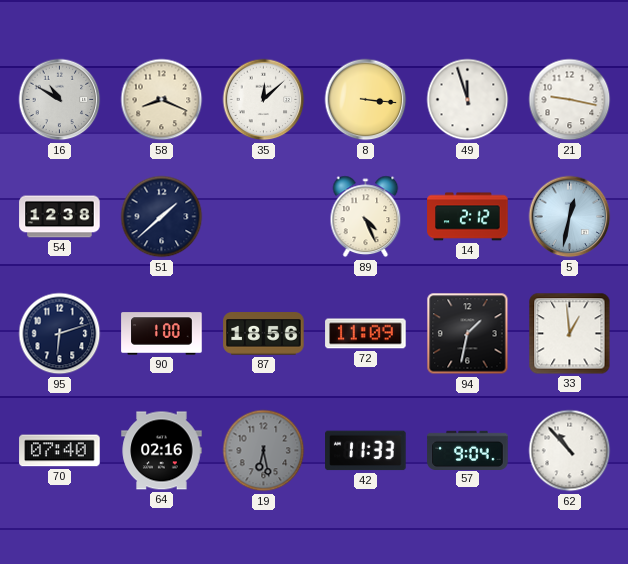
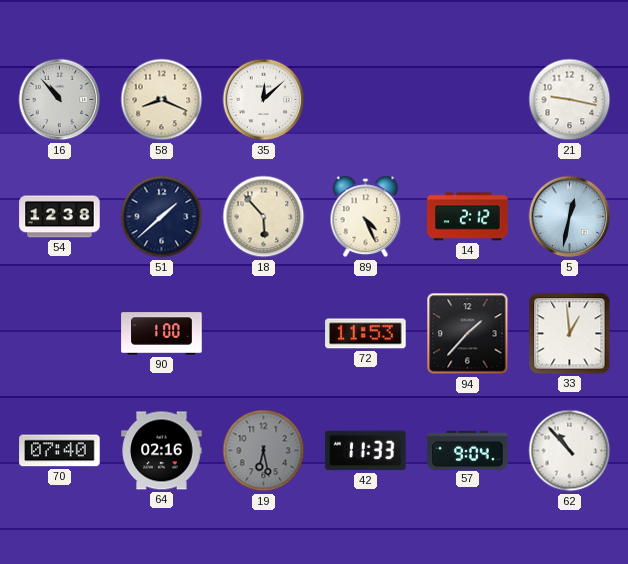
16: 10:50 -> 10:53
8: 3:16 -> none
49: 11:57 -> none
18: none -> 5:53
95: 6:12 -> none
87: 18:56 -> none
72: 11:09 -> 11:53
94: 1:32 -> 1:37
